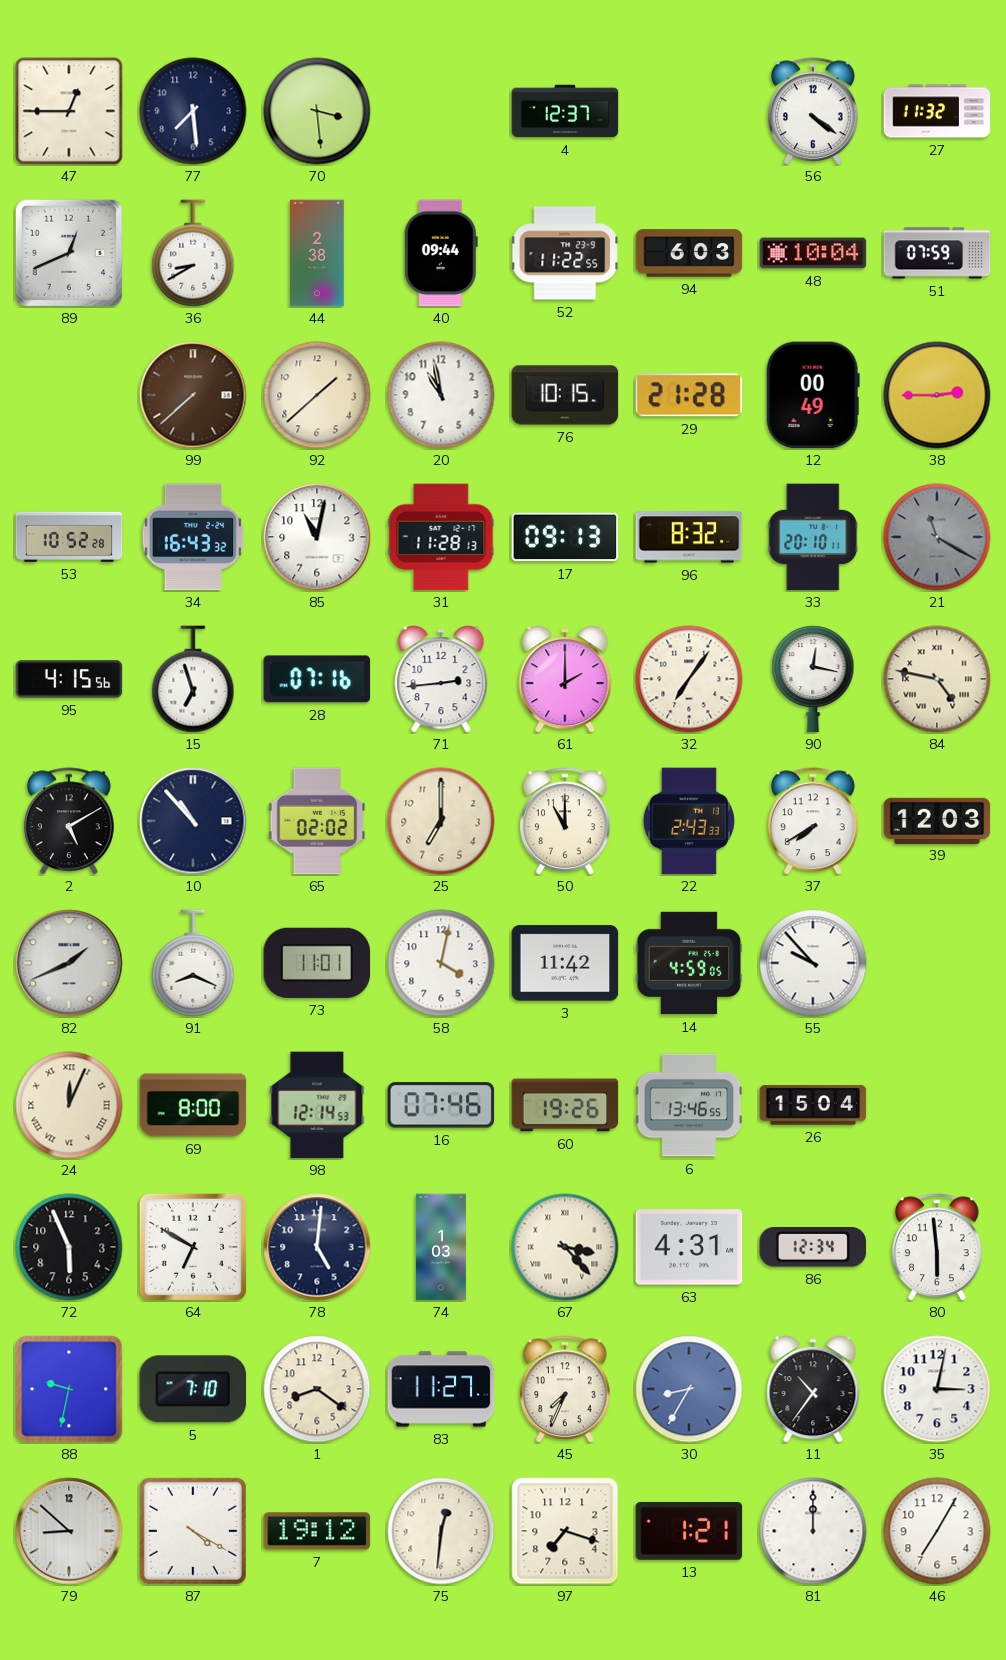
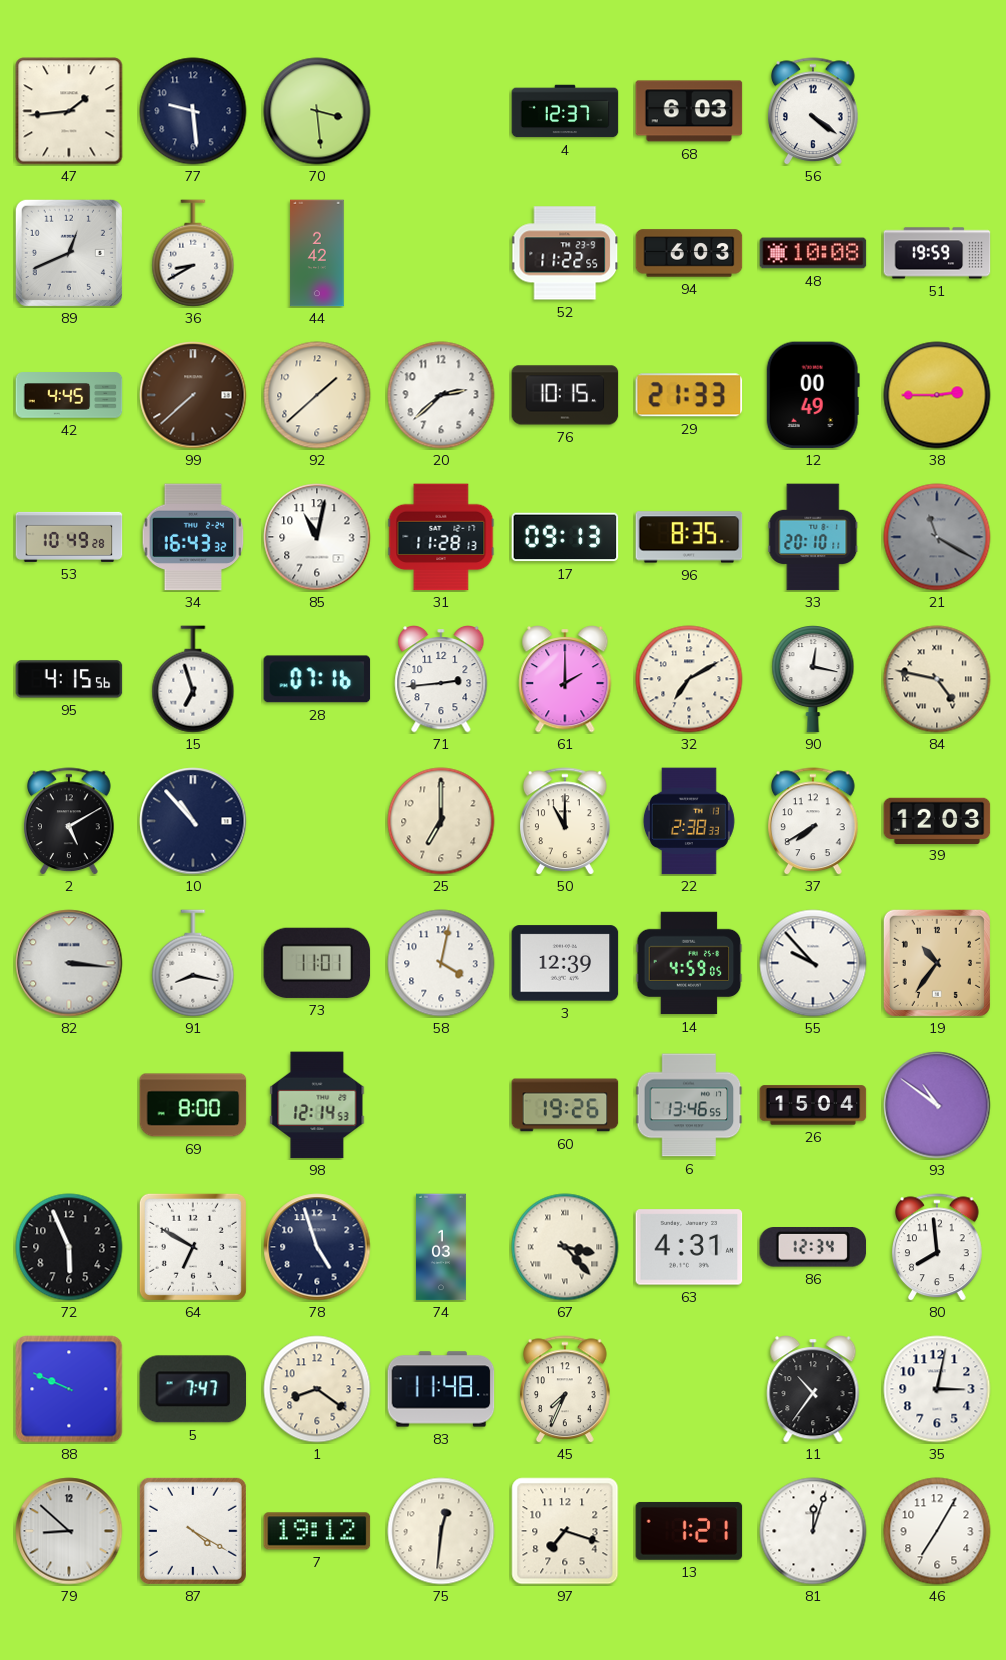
47: 12:45 -> 1:44
77: 7:29 -> 9:29
68: none -> 6:03
27: 11:32 -> none
44: 2:38 -> 2:42
40: 09:44 -> none
48: 10:04 -> 10:08
51: 07:59 -> 19:59
42: none -> 4:45
20: 10:58 -> 2:38
29: 21:28 -> 21:33
53: 10:52 -> 10:49
96: 8:32 -> 8:35
32: 7:06 -> 7:10
65: 02:02 -> none
22: 2:43 -> 2:38
82: 1:41 -> 3:16
91: 8:19 -> 8:17
3: 11:42 -> 12:39
19: none -> 10:36
24: 12:04 -> none
16: 07:46 -> none
93: none -> 10:51
78: 5:01 -> 4:57
80: 5:59 -> 7:59
88: 9:32 -> 9:49
5: 7:10 -> 7:47
83: 11:27 -> 11:48
30: 8:35 -> none
81: 12:00 -> 12:03
